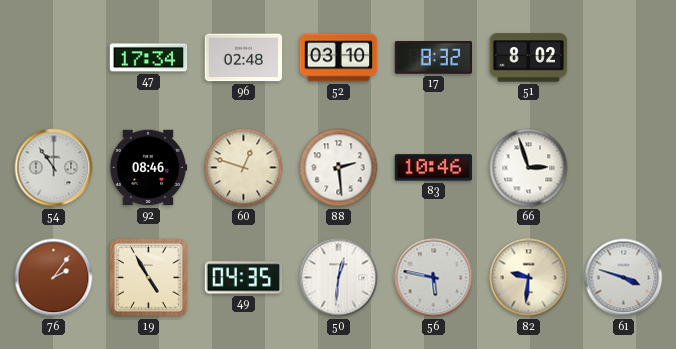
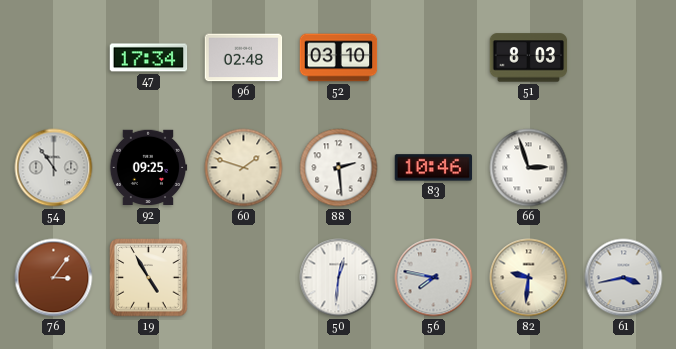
17: 8:32 -> none
51: 8:02 -> 8:03
92: 08:46 -> 09:25
60: 12:48 -> 1:48
76: 2:06 -> 3:06
49: 04:35 -> none
56: 5:47 -> 7:47
61: 3:48 -> 3:43
